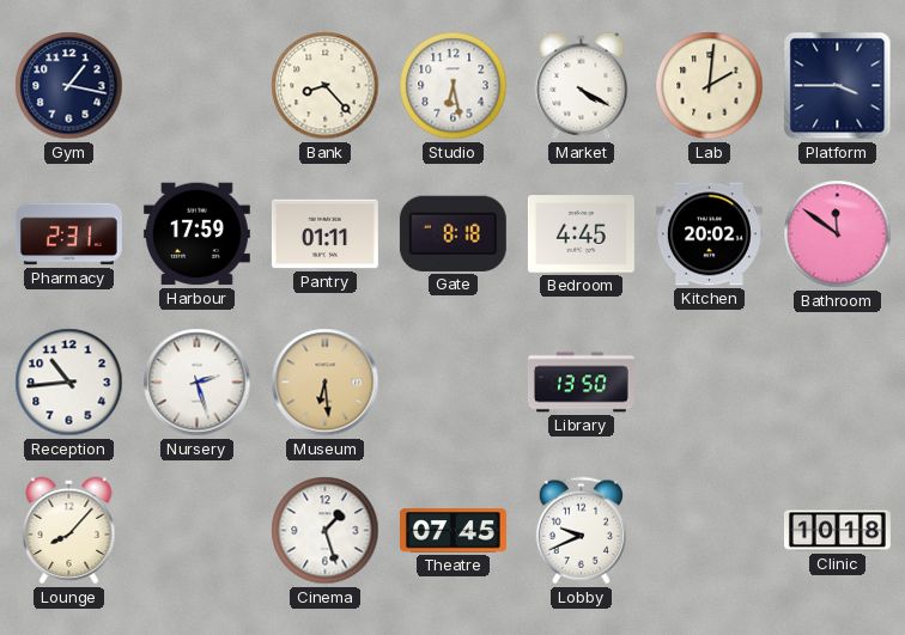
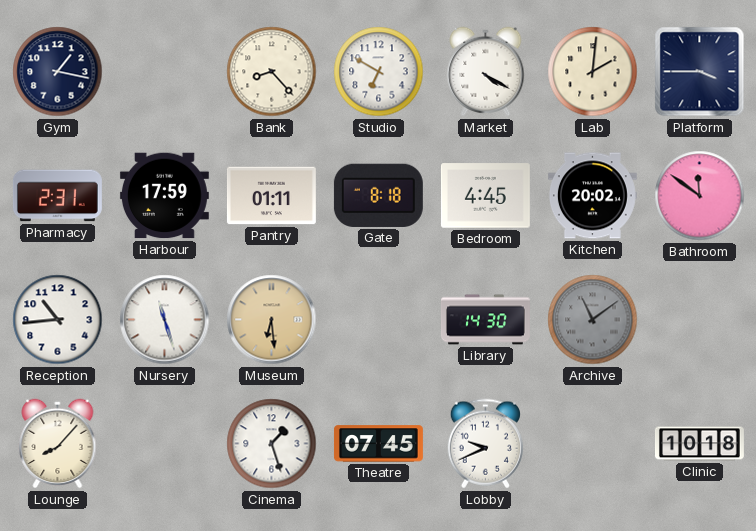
Studio: 6:28 -> 6:50
Nursery: 2:27 -> 11:27
Library: 13:50 -> 14:30
Archive: none -> 11:09
